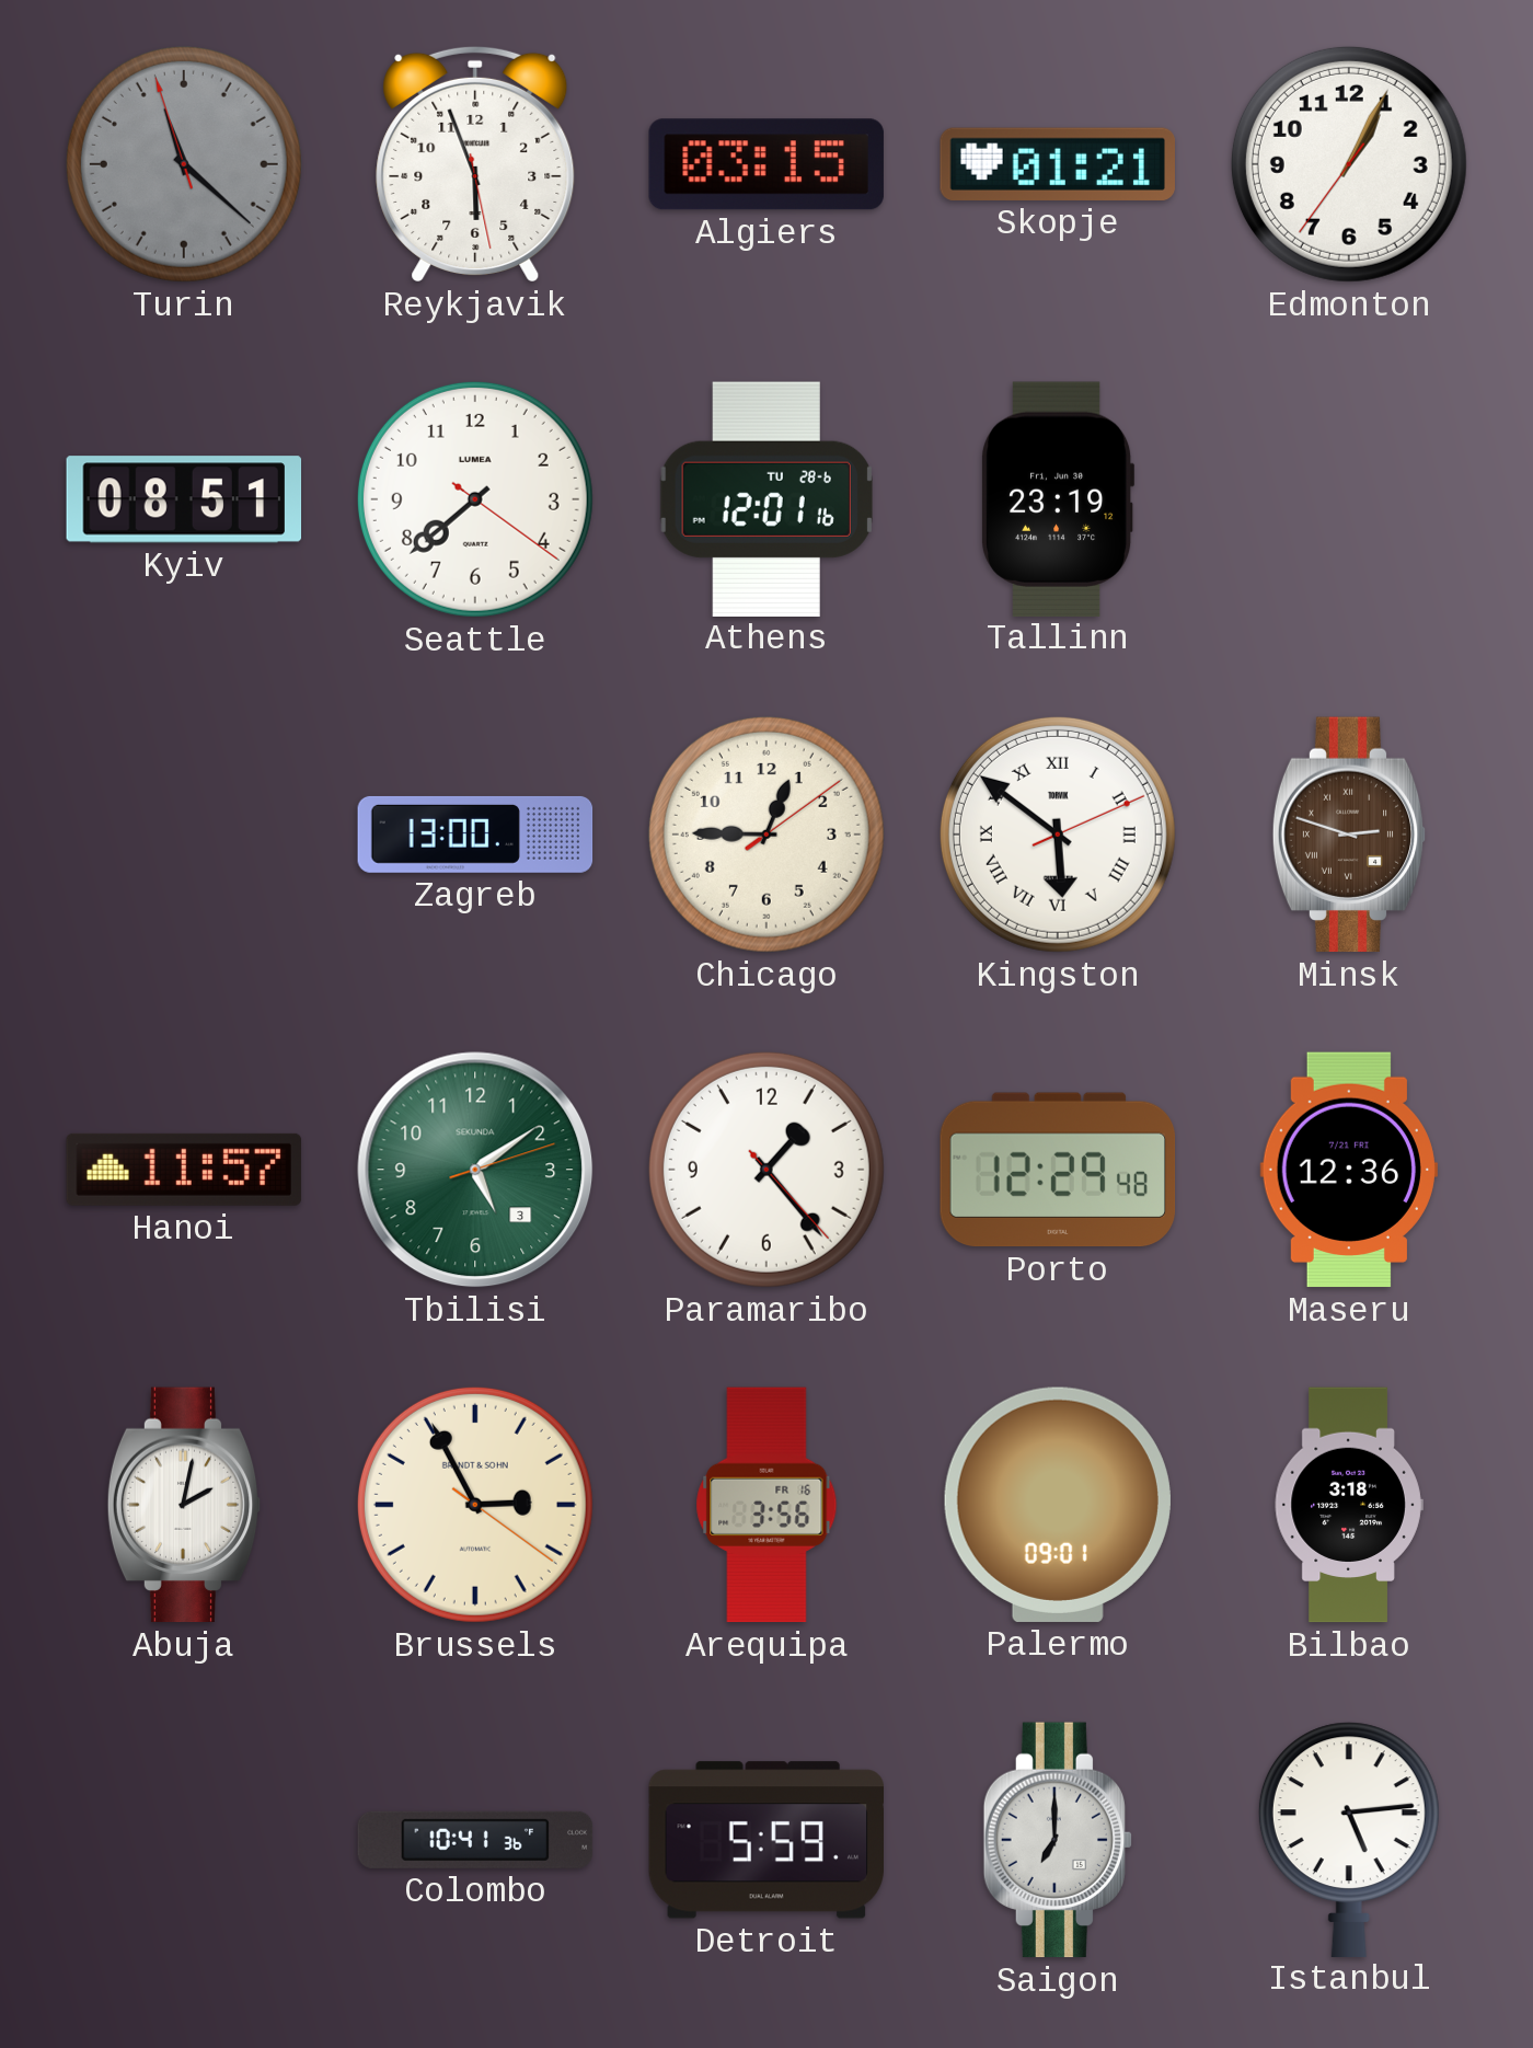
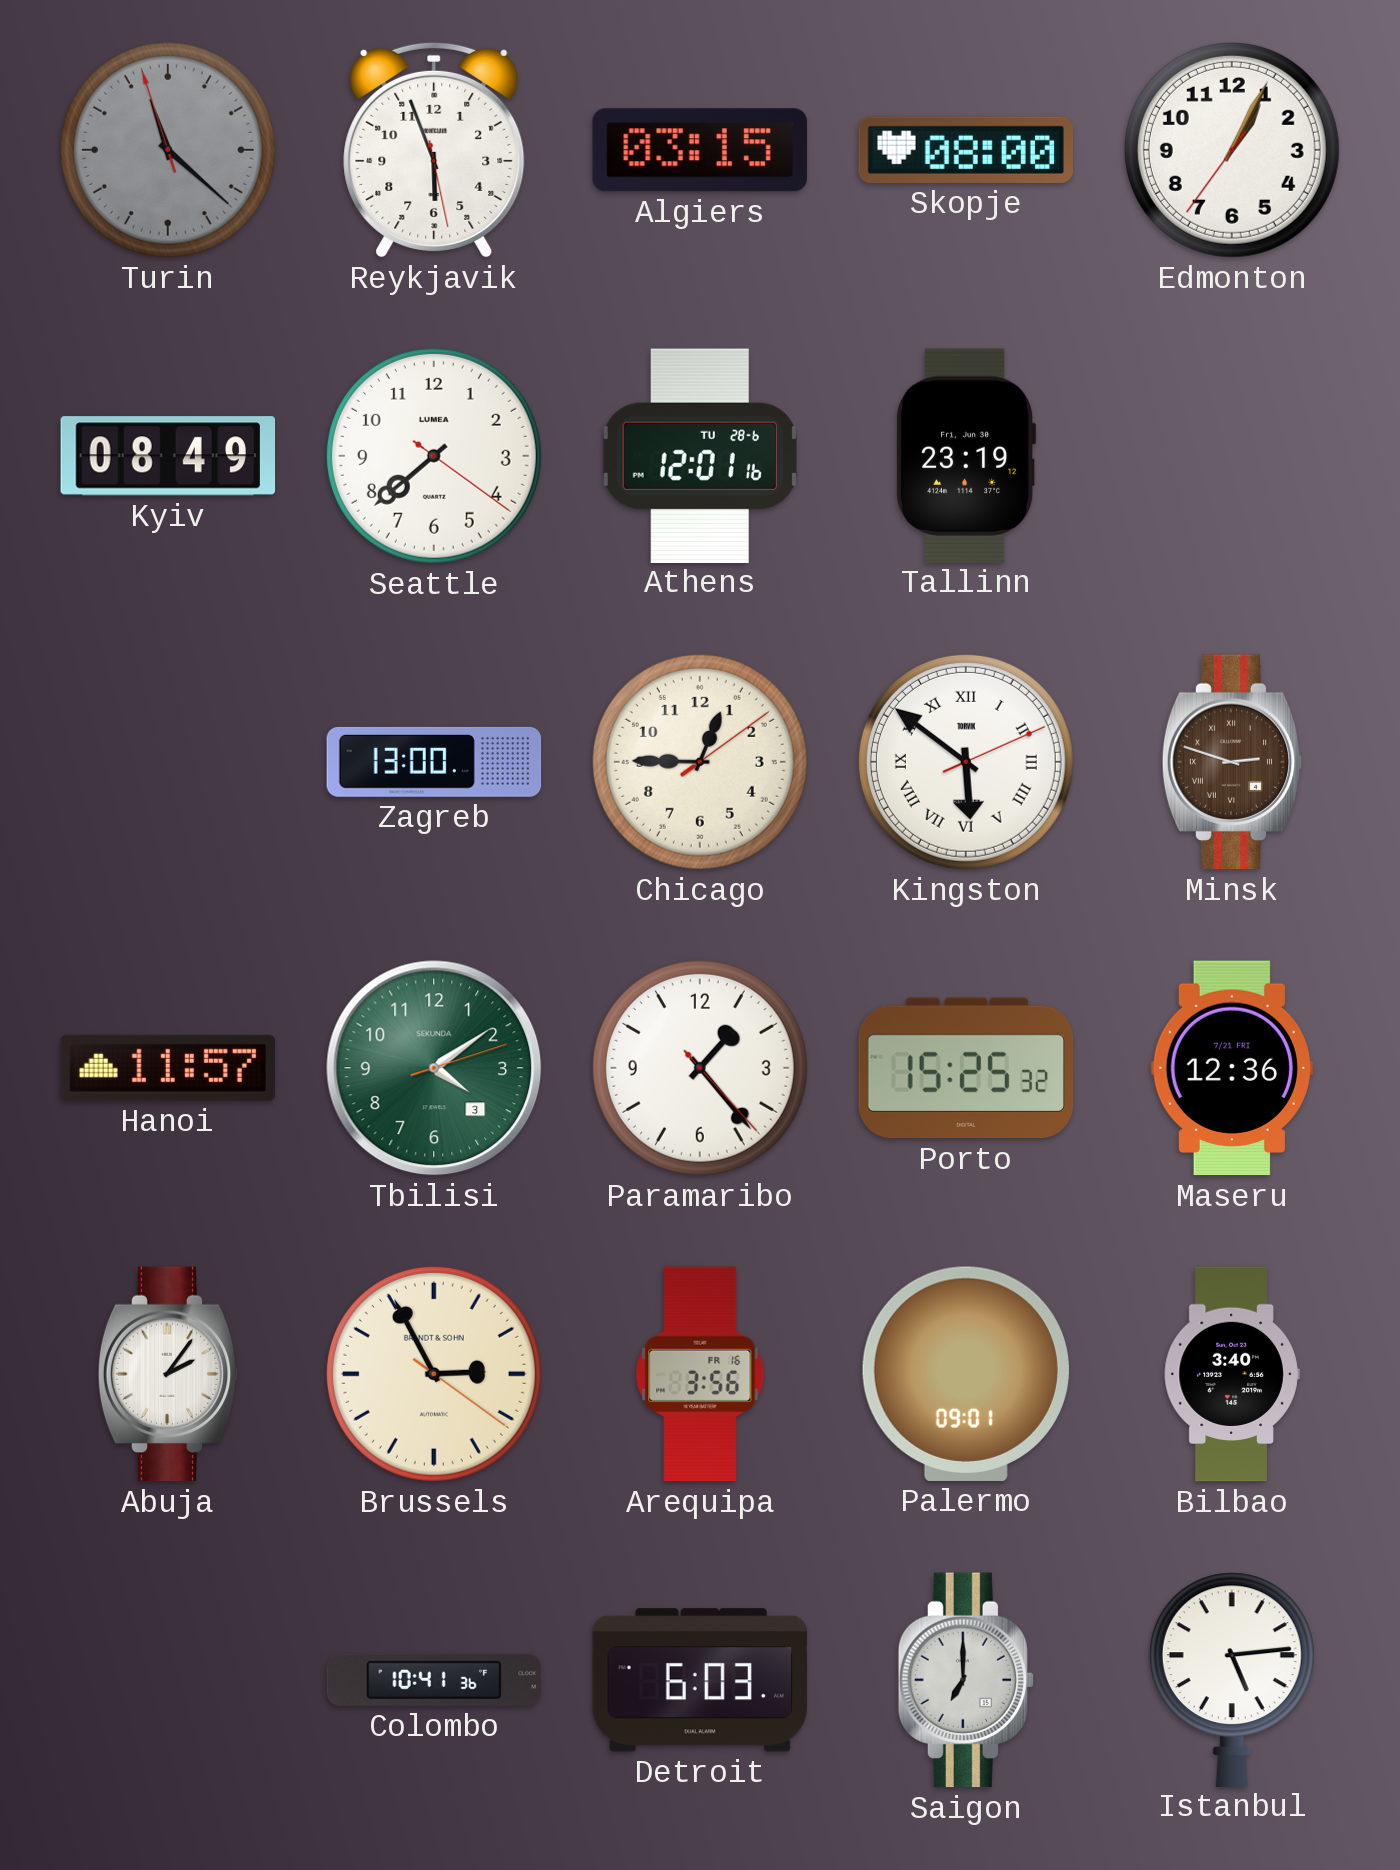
Skopje: 01:21 -> 08:00
Kyiv: 08:51 -> 08:49
Tbilisi: 5:09 -> 4:09
Porto: 12:29 -> 15:25
Abuja: 2:02 -> 2:06
Bilbao: 3:18 -> 3:40
Detroit: 5:59 -> 6:03
